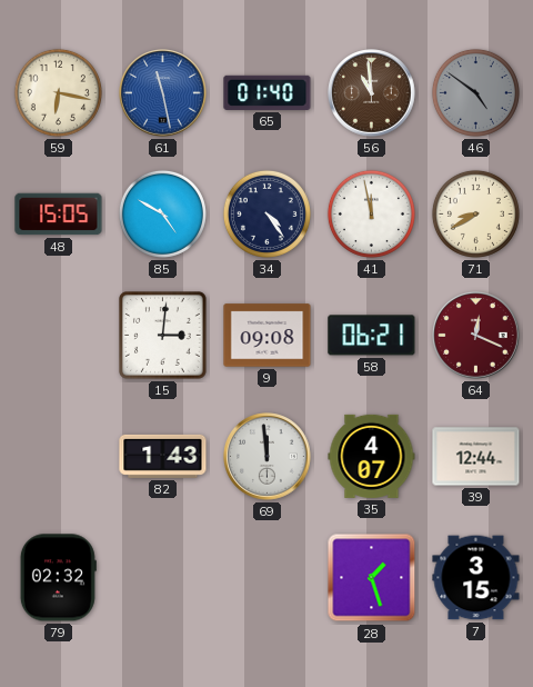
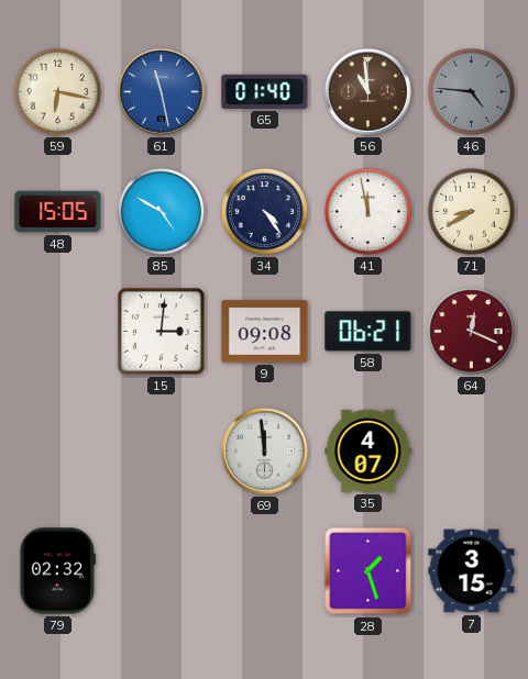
46: 4:51 -> 4:46
82: 1:43 -> none
39: 12:44 -> none
